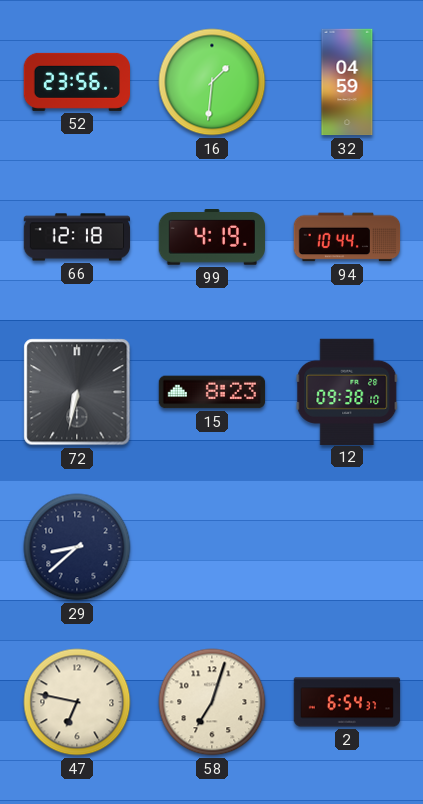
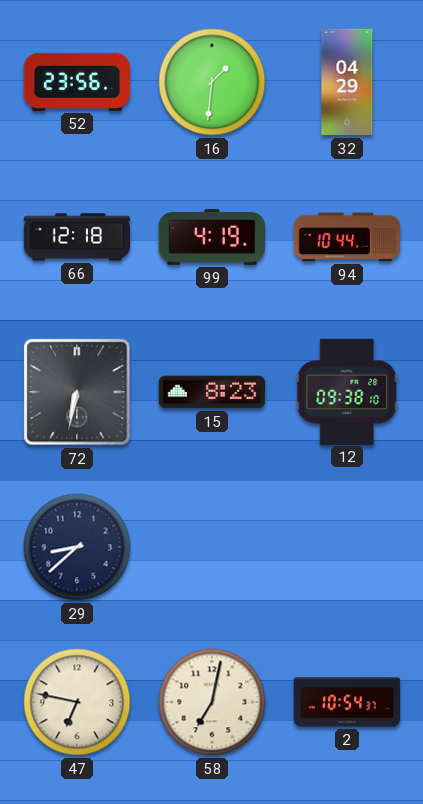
32: 04:59 -> 04:29
58: 7:03 -> 7:02
2: 6:54 -> 10:54
